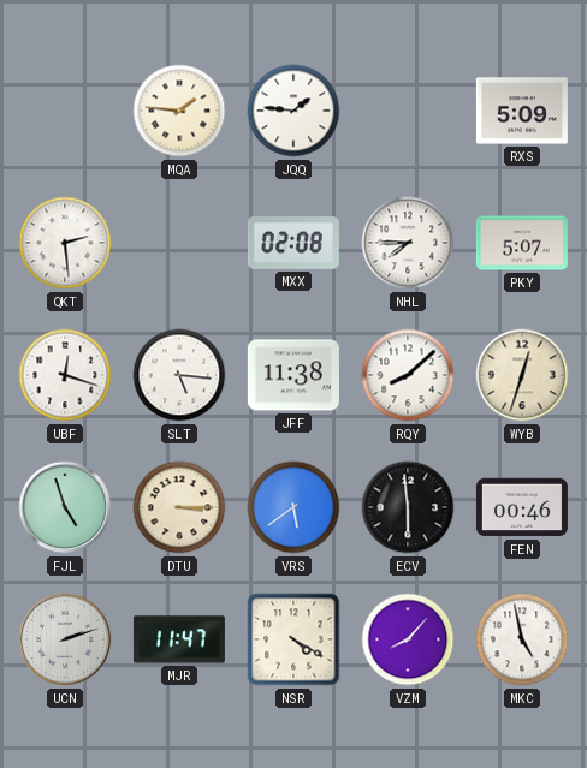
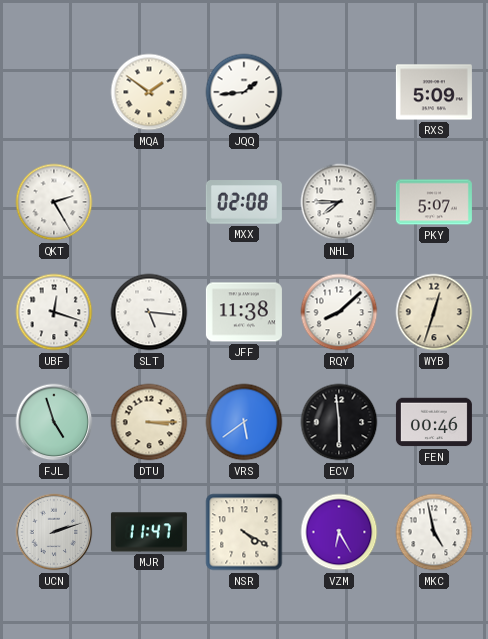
MQA: 1:46 -> 1:51
JQQ: 1:46 -> 1:44
QKT: 2:29 -> 2:25
VZM: 8:07 -> 6:25
